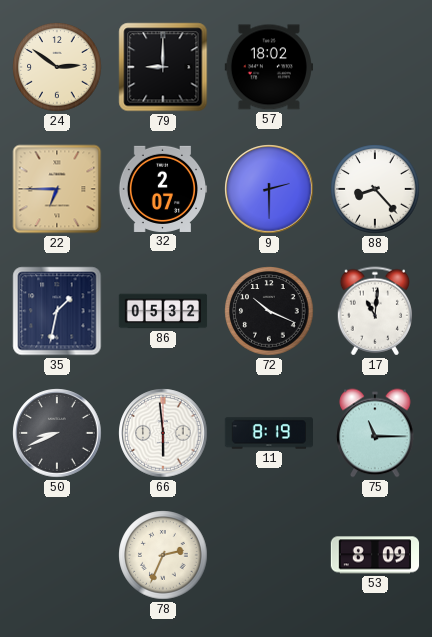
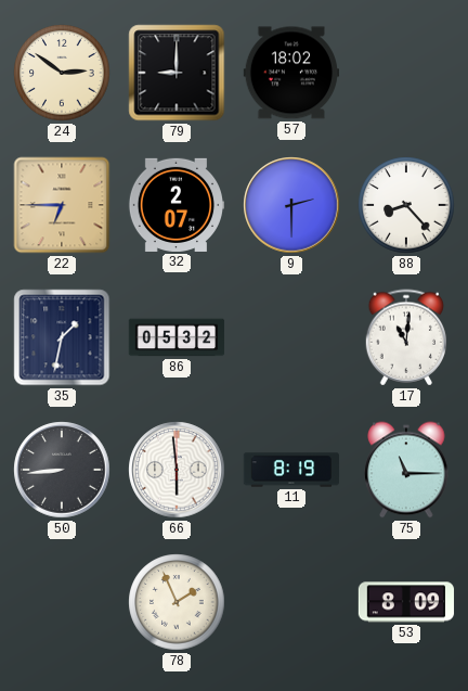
72: 10:19 -> none
50: 8:41 -> 8:44
78: 2:34 -> 1:56
